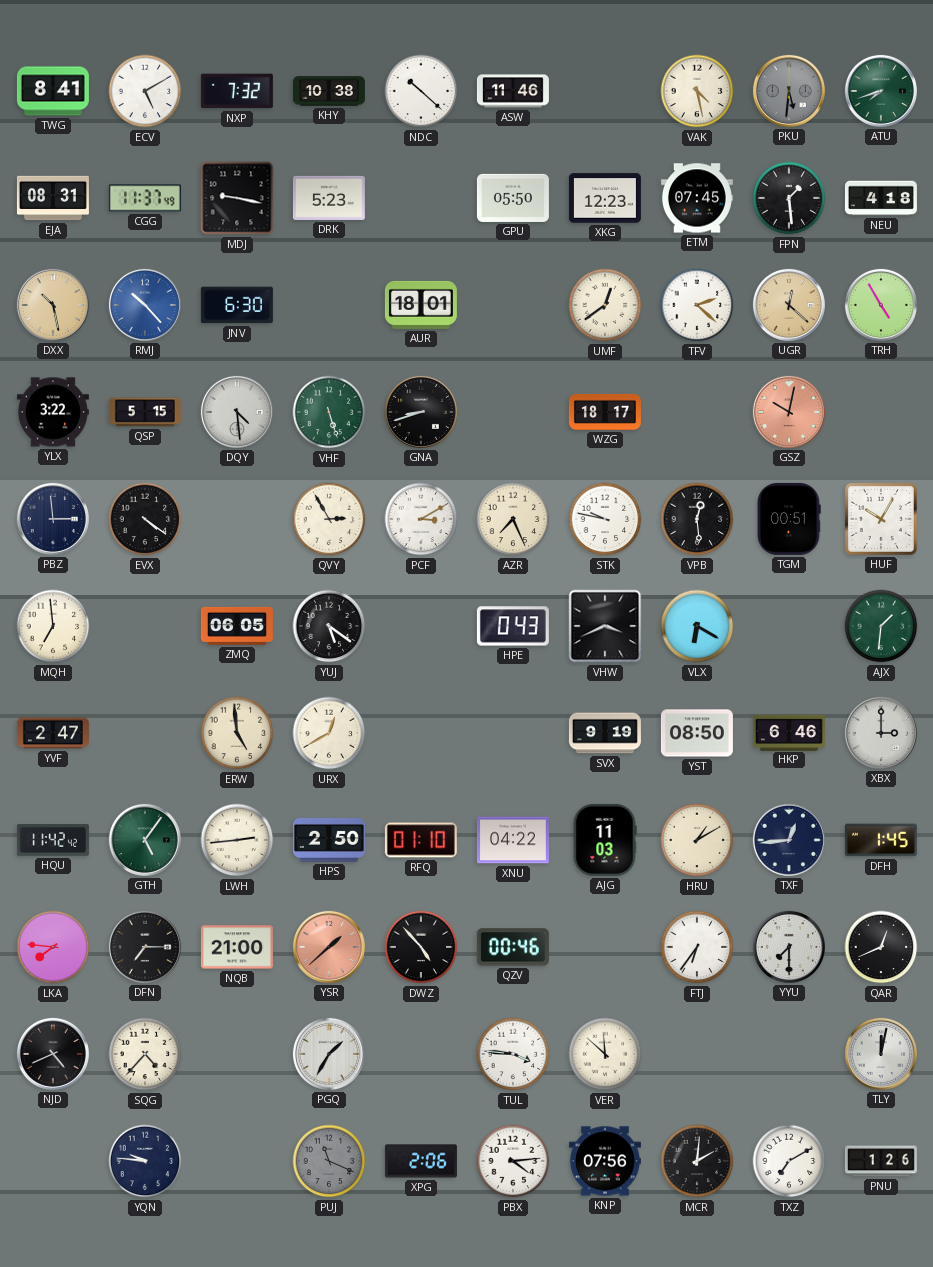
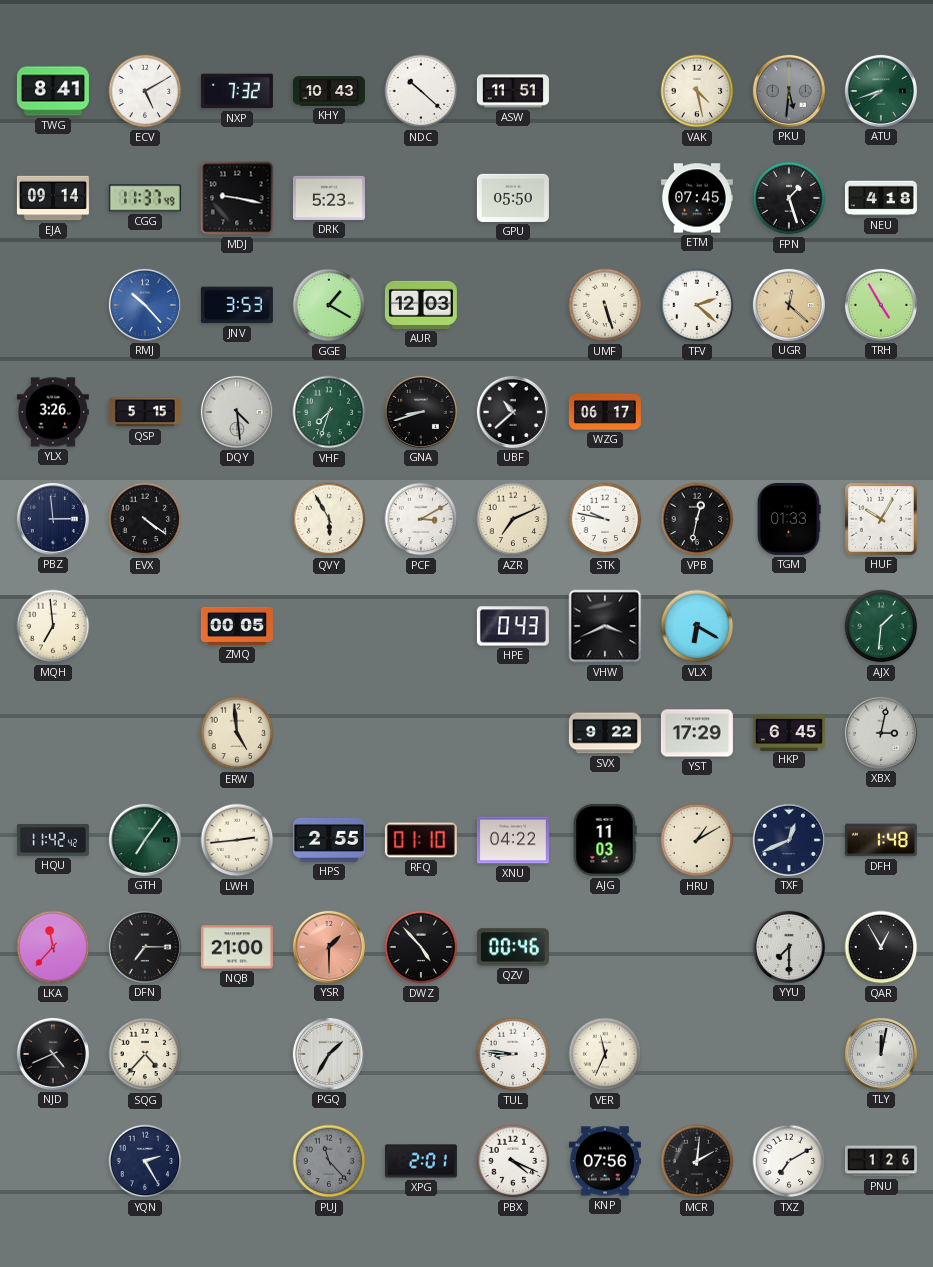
KHY: 10:38 -> 10:43
ASW: 11:46 -> 11:51
EJA: 08:31 -> 09:14
XKG: 12:23 -> none
FPN: 1:29 -> 1:27
DXX: 10:28 -> none
JNV: 6:30 -> 3:53
GGE: none -> 1:20
AUR: 18:01 -> 12:03
UMF: 12:39 -> 5:27
YLX: 3:22 -> 3:26
VHF: 5:27 -> 7:33
UBF: none -> 10:38
WZG: 18:17 -> 06:17
GSZ: 10:02 -> none
QVY: 2:55 -> 5:55
AZR: 7:26 -> 7:11
VPB: 12:29 -> 12:32
TGM: 00:51 -> 01:33
ZMQ: 06:05 -> 00:05
YUJ: 5:21 -> none
YVF: 2:47 -> none
URX: 12:40 -> none
SVX: 9:19 -> 9:22
YST: 08:50 -> 17:29
HKP: 6:46 -> 6:45
XBX: 3:00 -> 3:02
GTH: 5:06 -> 7:06
HPS: 2:50 -> 2:55
TXF: 12:44 -> 12:41
DFH: 1:45 -> 1:48
LKA: 7:46 -> 11:37
YSR: 1:38 -> 1:30
FTJ: 6:36 -> none
QAR: 12:41 -> 12:55
TUL: 3:46 -> 8:46
VER: 11:52 -> 11:34
YQN: 9:46 -> 2:25
PUJ: 11:19 -> 11:23
XPG: 2:06 -> 2:01
PBX: 4:14 -> 4:19
